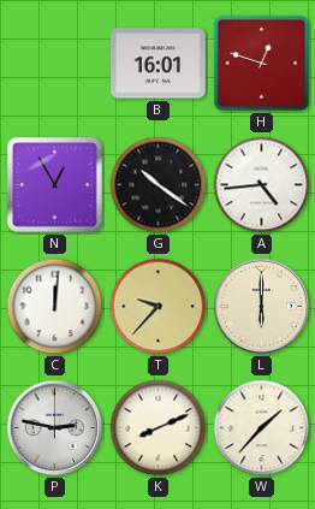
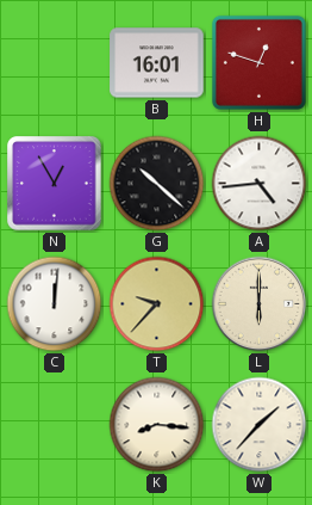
G: 10:21 -> 10:22
P: 2:47 -> none
K: 8:11 -> 8:16
